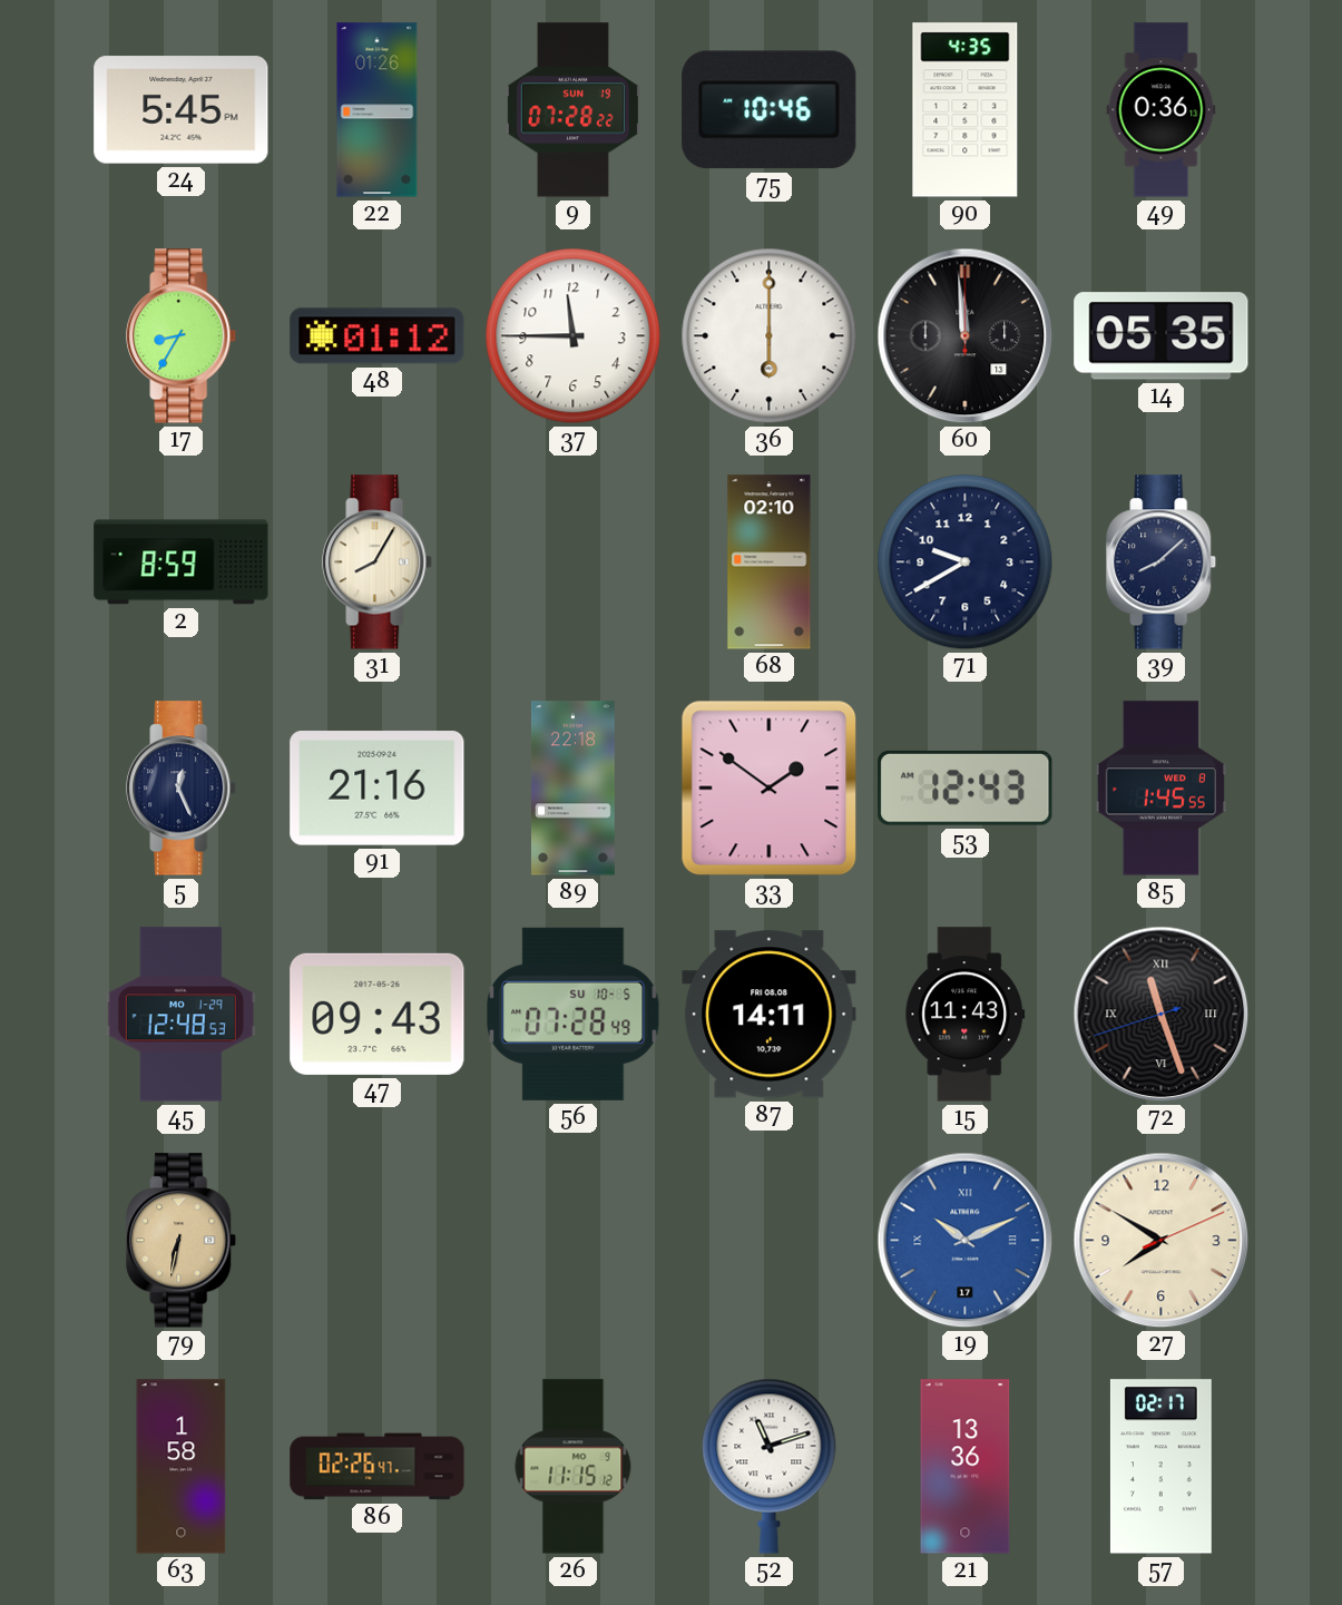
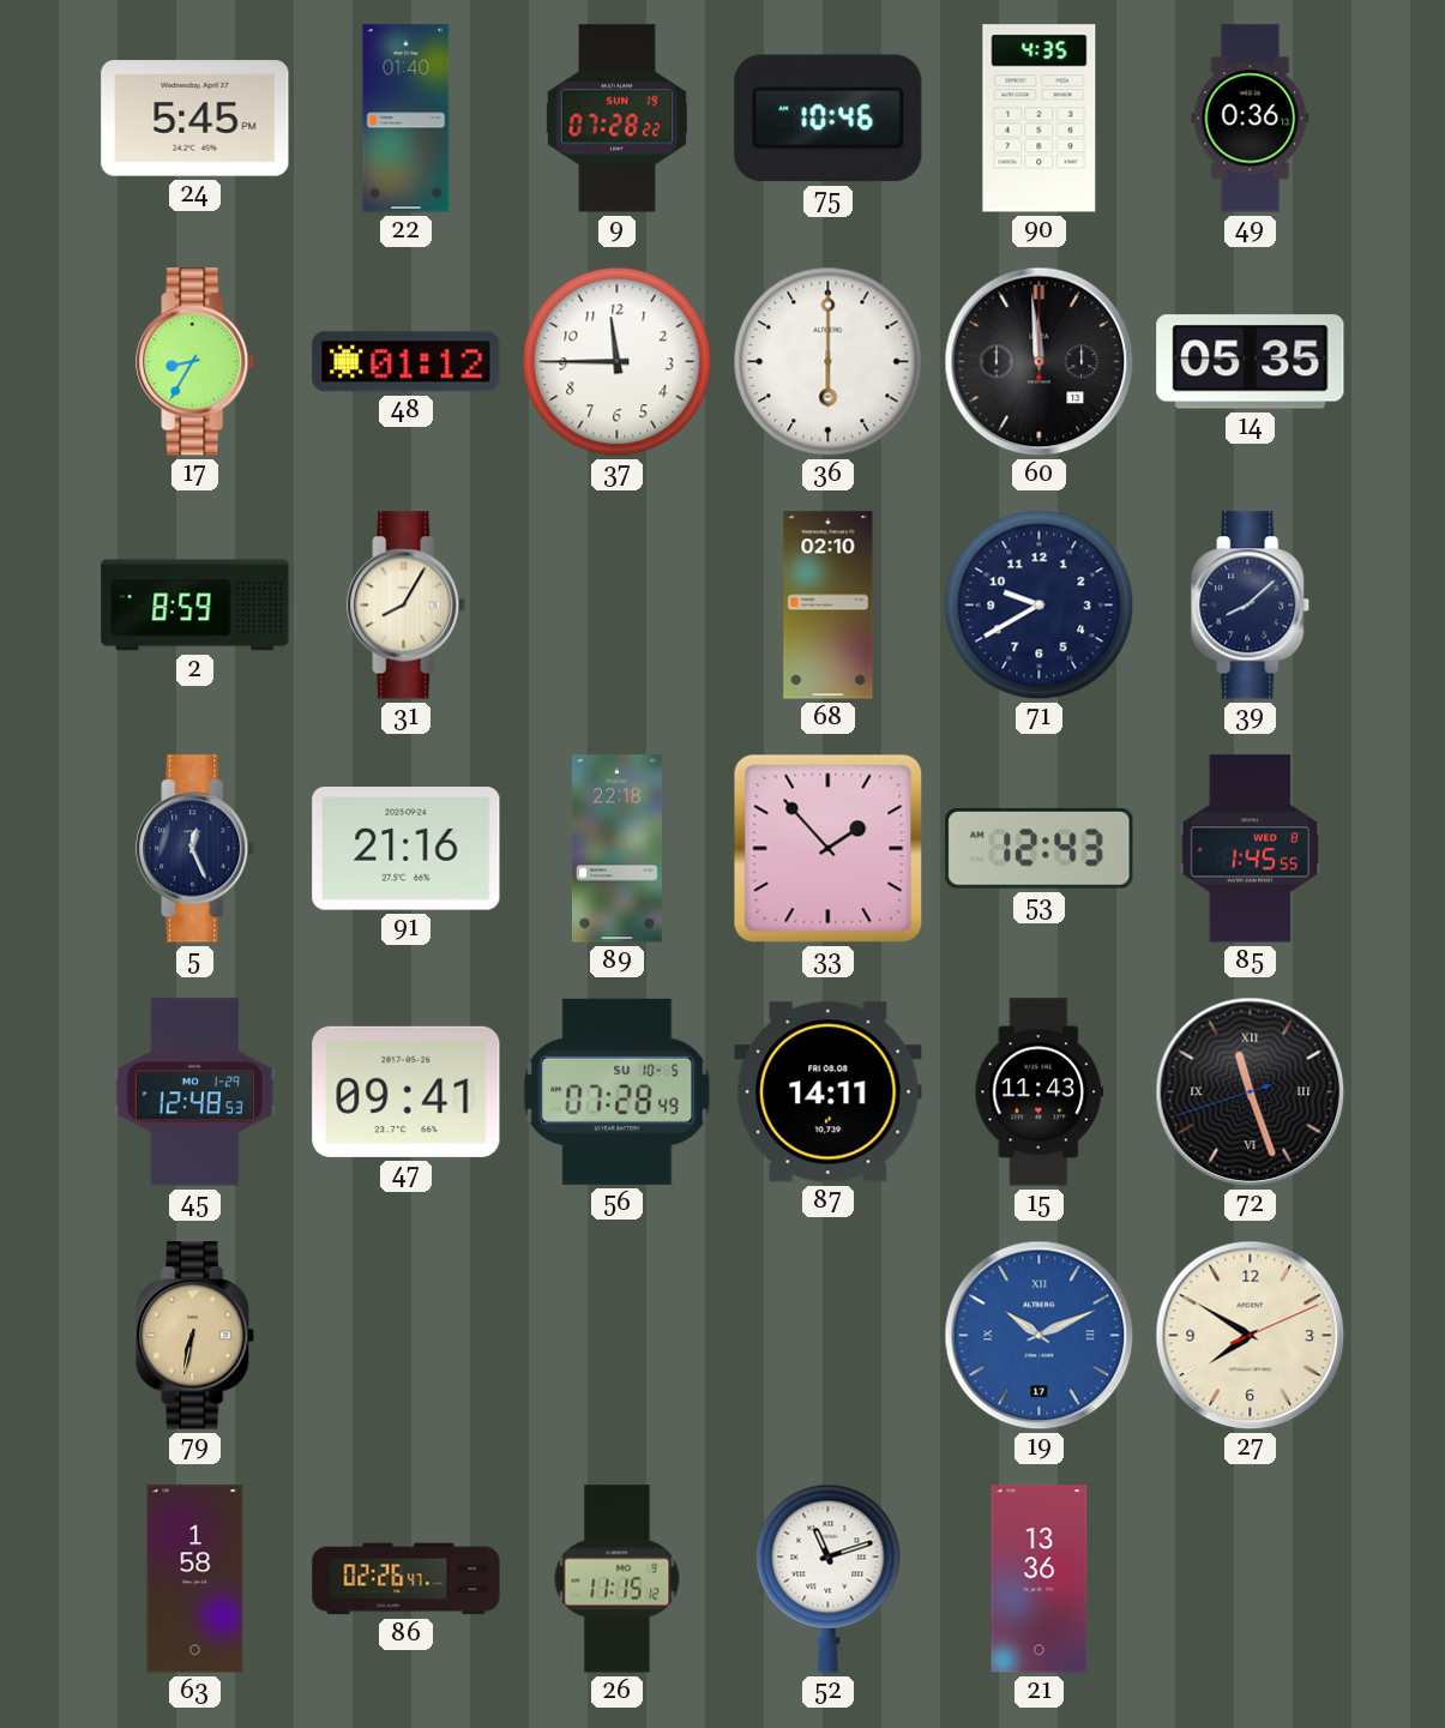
22: 01:26 -> 01:40
33: 1:51 -> 1:53
47: 09:43 -> 09:41
57: 02:17 -> none
